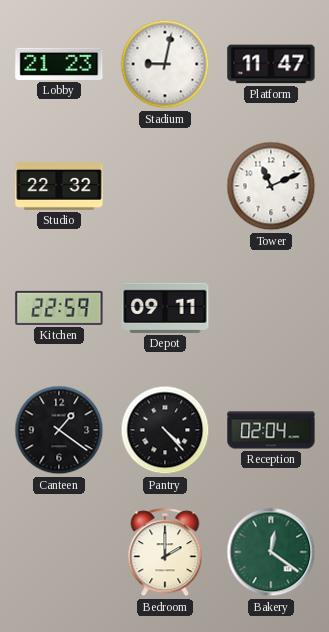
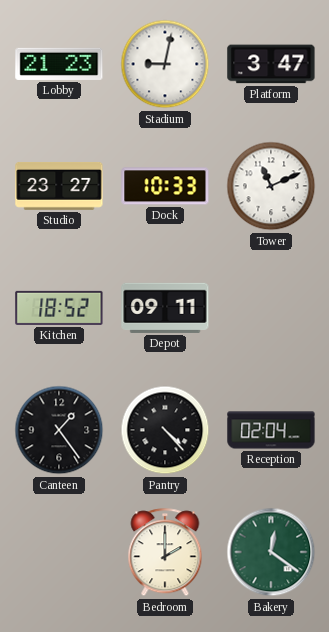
Platform: 11:47 -> 3:47
Studio: 22:32 -> 23:27
Dock: none -> 10:33
Kitchen: 22:59 -> 18:52
Canteen: 1:21 -> 1:24
